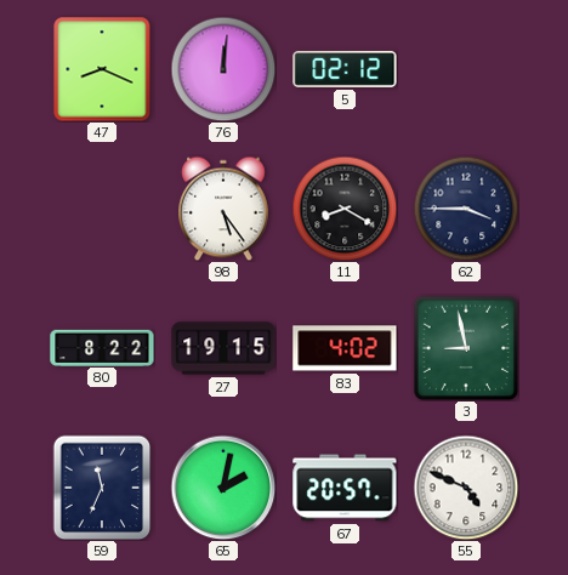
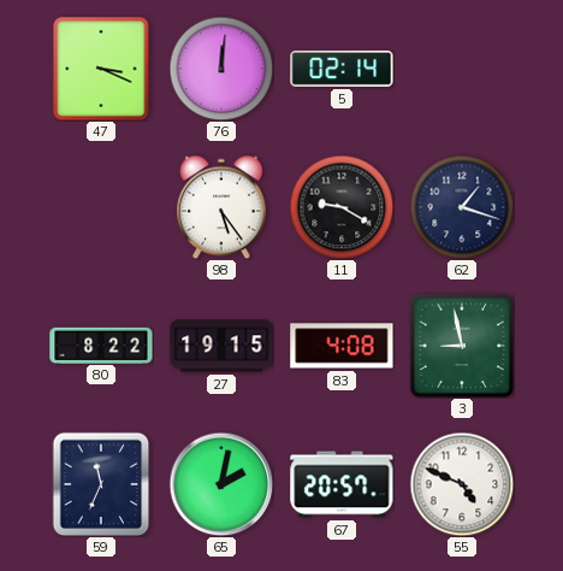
47: 8:19 -> 3:19
5: 02:12 -> 02:14
11: 8:20 -> 9:20
62: 3:45 -> 1:18
83: 4:02 -> 4:08
